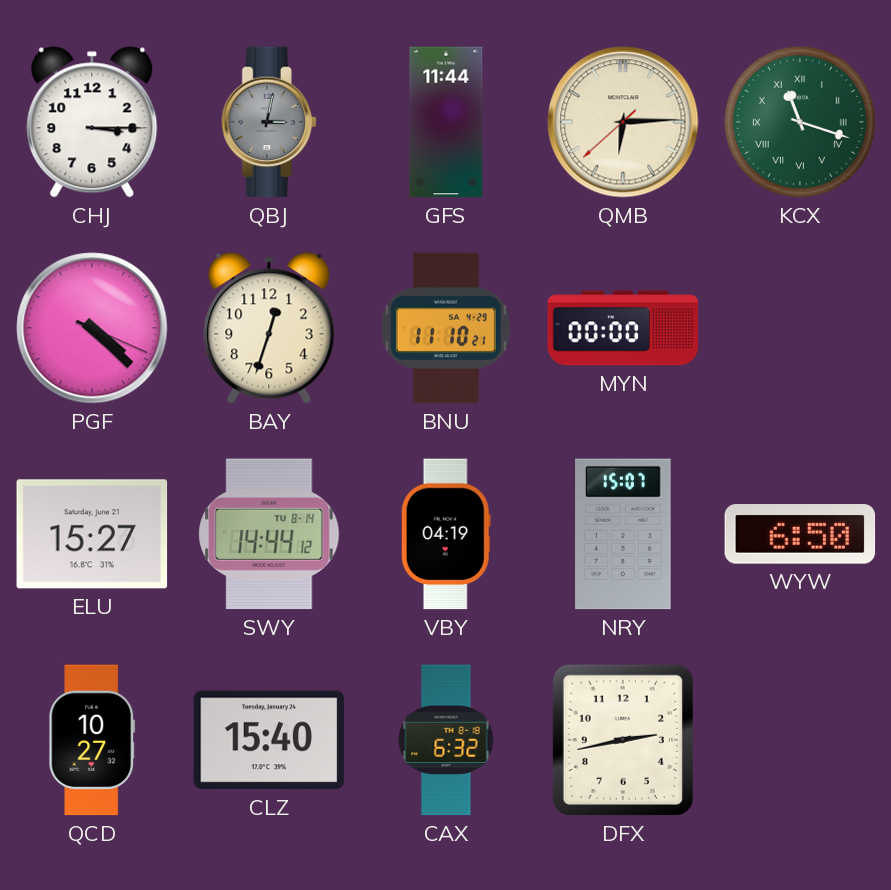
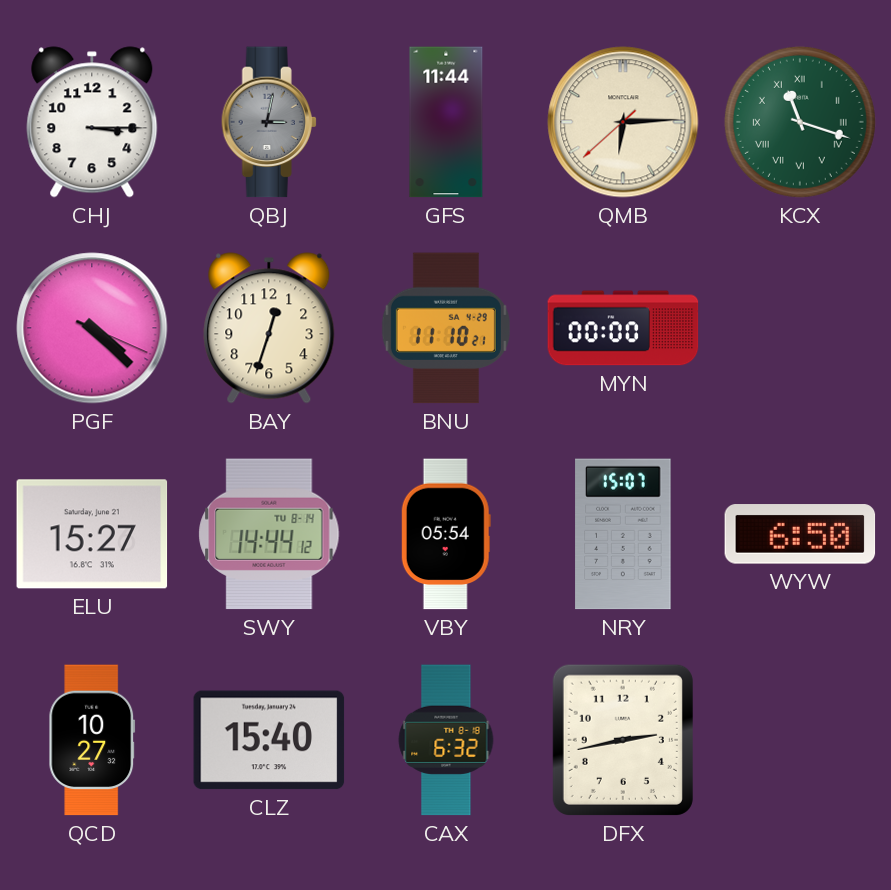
VBY: 04:19 -> 05:54
